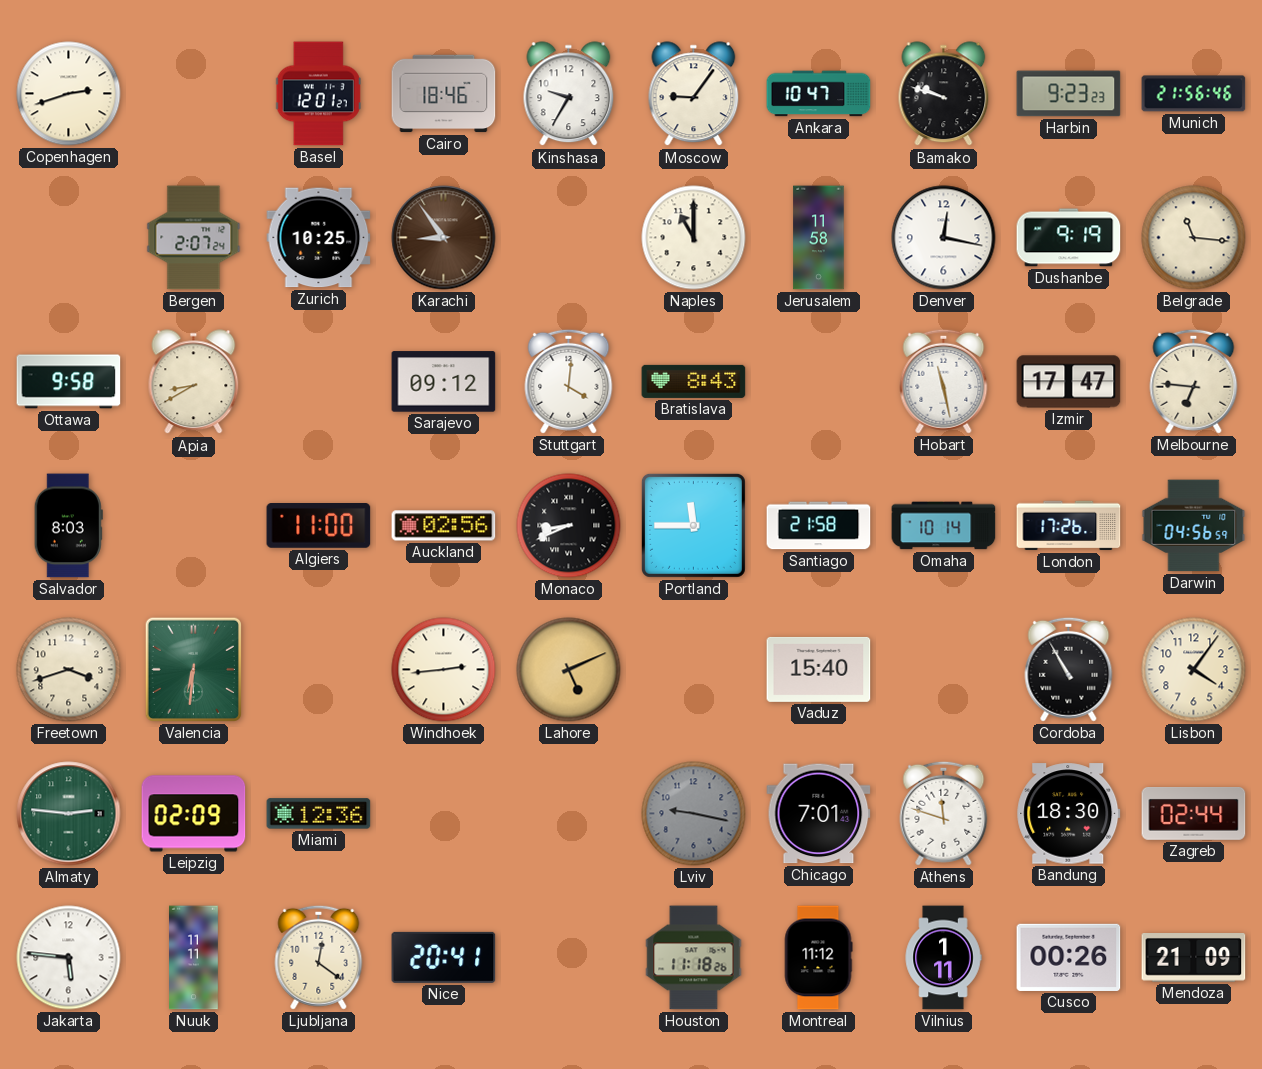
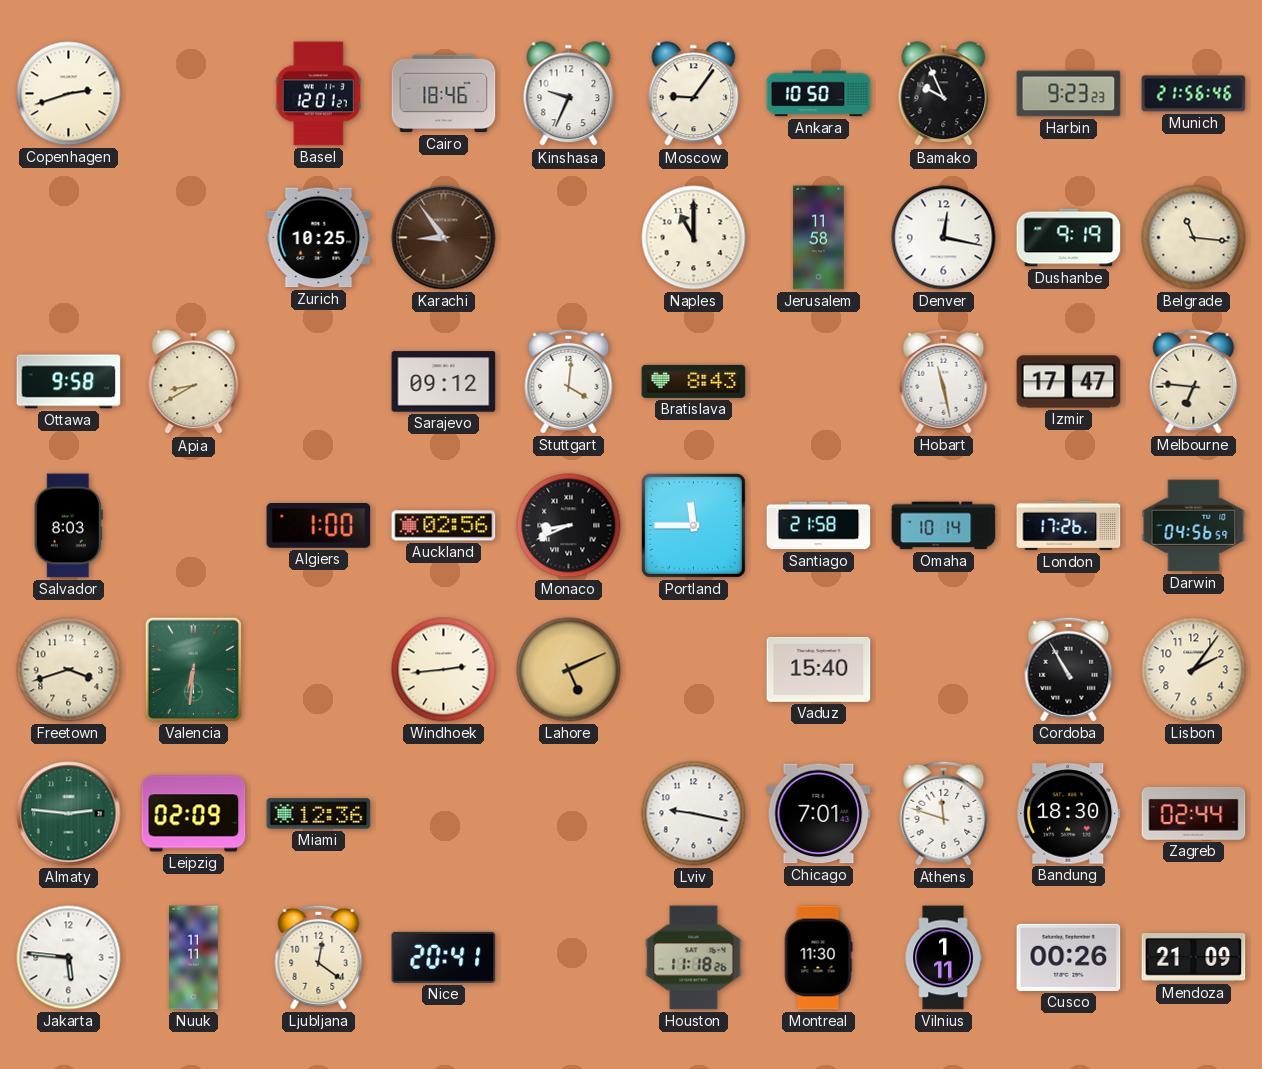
Kinshasa: 9:35 -> 9:34
Ankara: 10:47 -> 10:50
Bamako: 9:48 -> 9:56
Bergen: 2:07 -> none
Algiers: 11:00 -> 1:00
Lisbon: 4:06 -> 2:06
Lviv dial: grey -> white
Montreal: 11:12 -> 11:30
